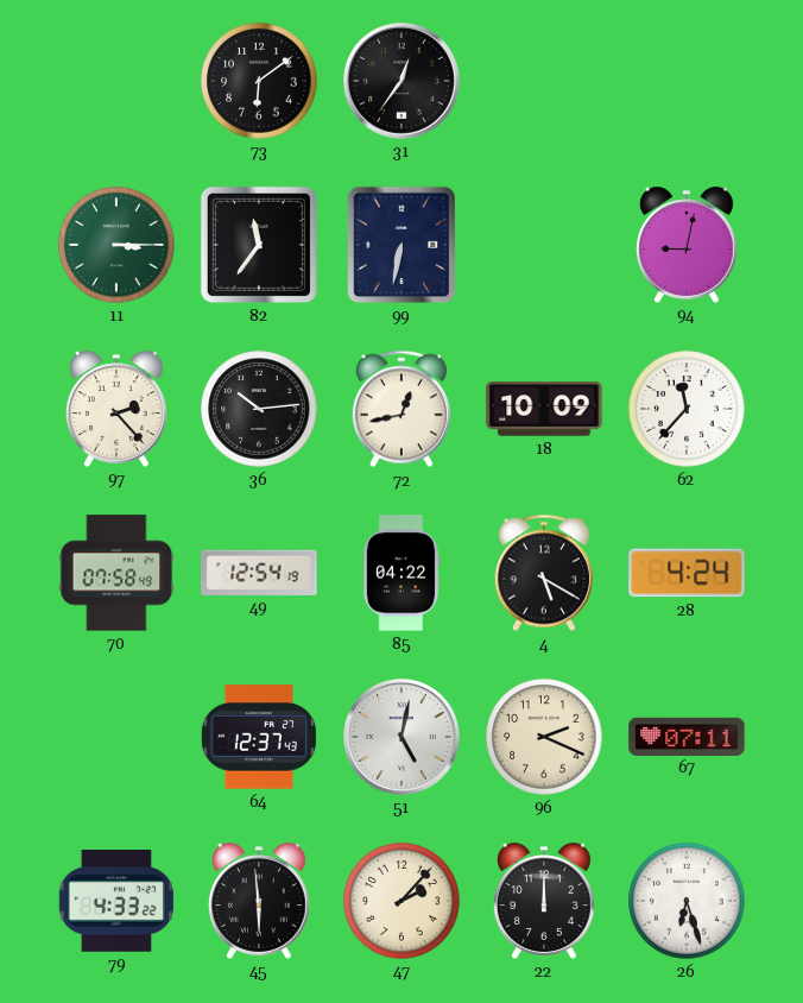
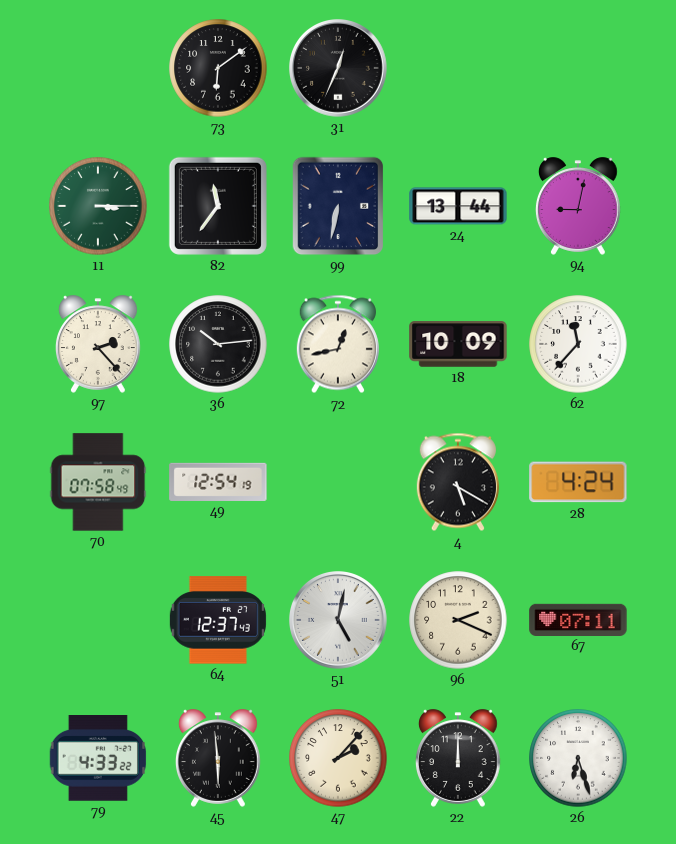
31: 12:36 -> 12:34
24: none -> 13:44
85: 04:22 -> none
